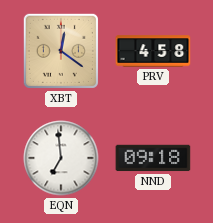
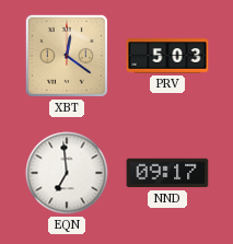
PRV: 4:58 -> 5:03
NND: 09:18 -> 09:17
